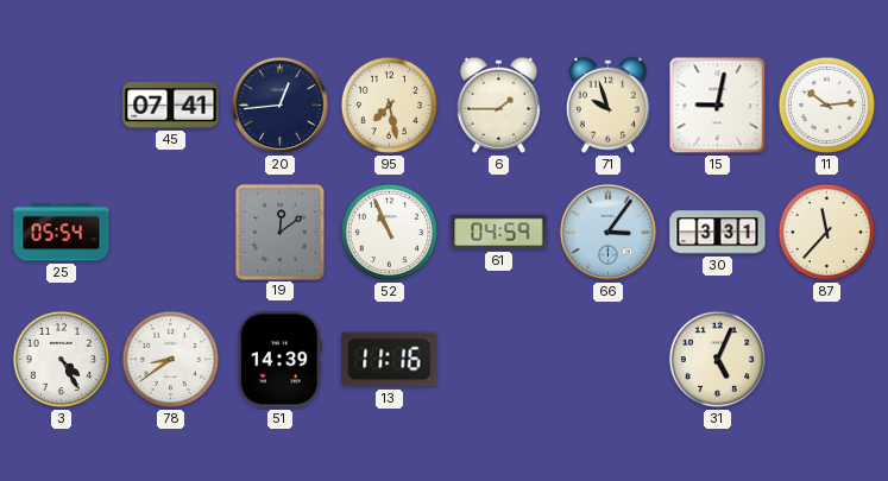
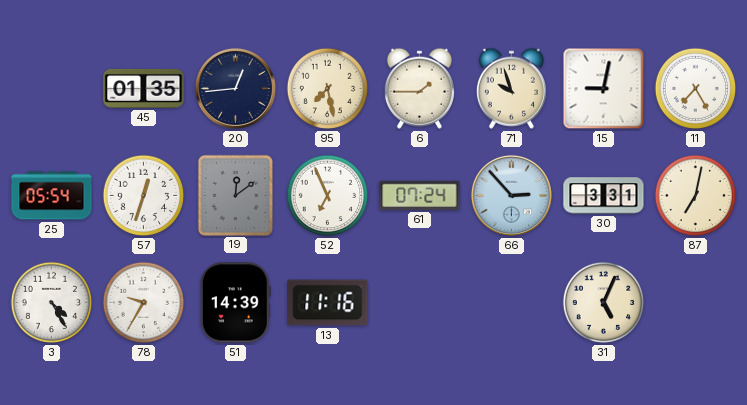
45: 07:41 -> 01:35
11: 10:14 -> 7:25
57: none -> 12:33
52: 10:56 -> 6:56
61: 04:59 -> 07:24
66: 3:06 -> 2:53
87: 11:37 -> 7:02
78: 8:39 -> 9:35
